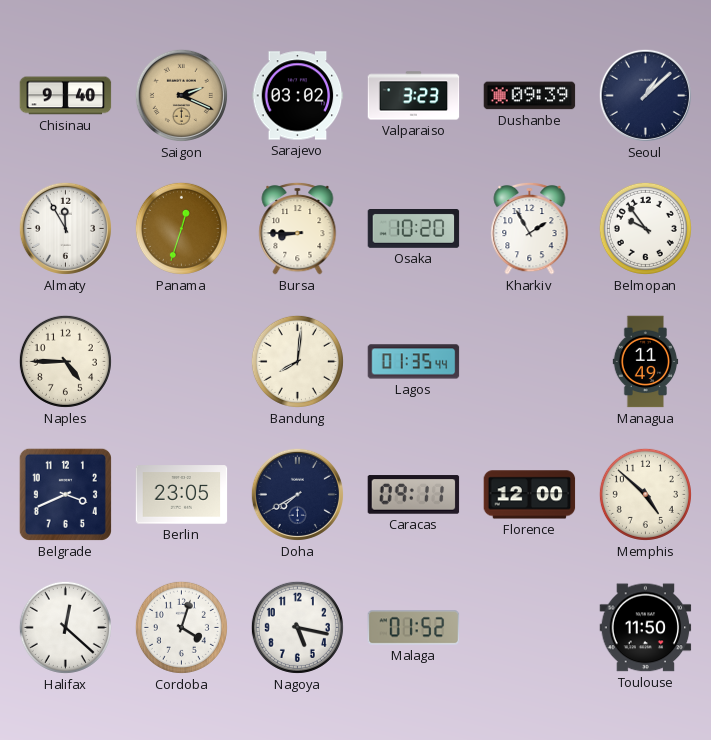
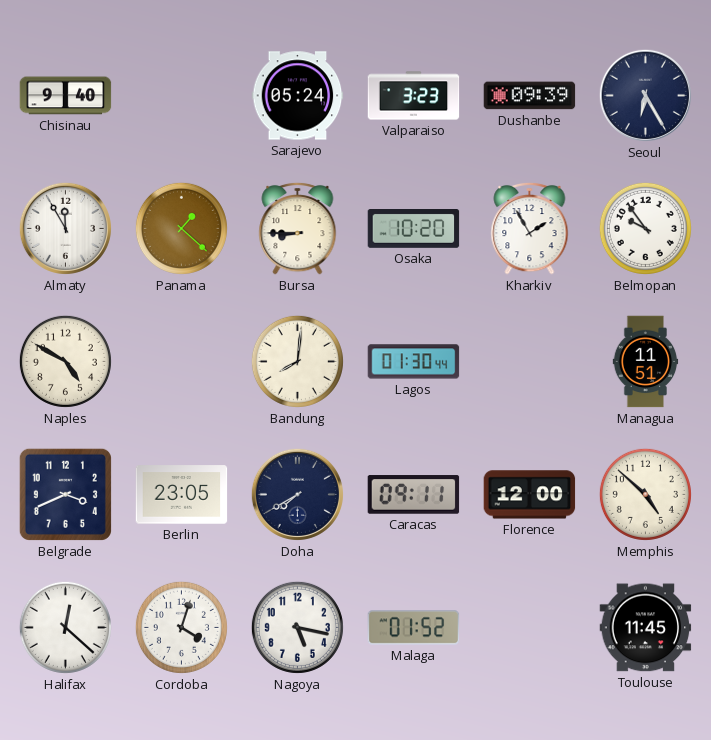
Saigon: 2:19 -> none
Sarajevo: 03:02 -> 05:24
Seoul: 1:08 -> 6:25
Panama: 12:33 -> 1:22
Naples: 4:45 -> 4:50
Lagos: 01:35 -> 01:30
Managua: 11:49 -> 11:51
Toulouse: 11:50 -> 11:45
